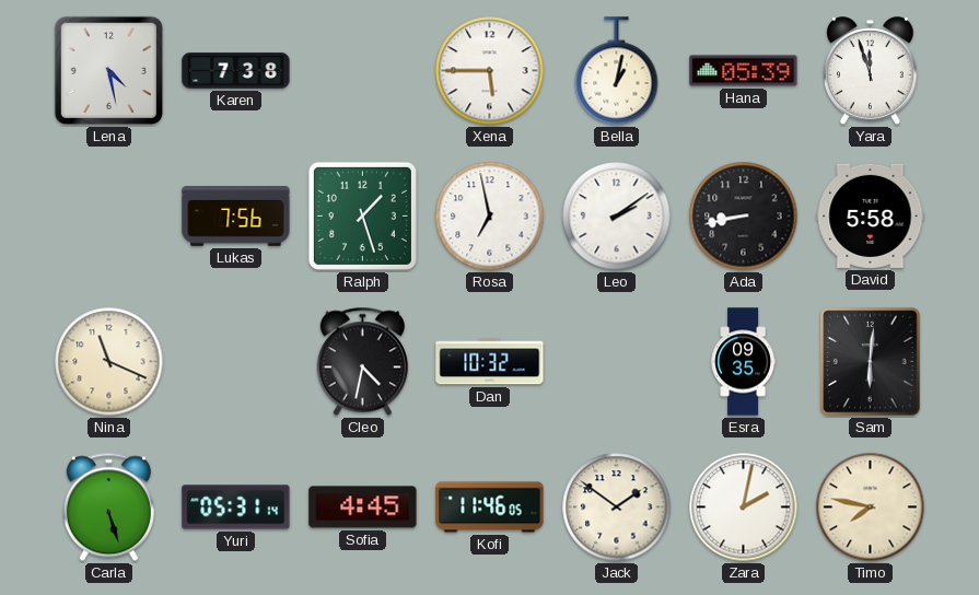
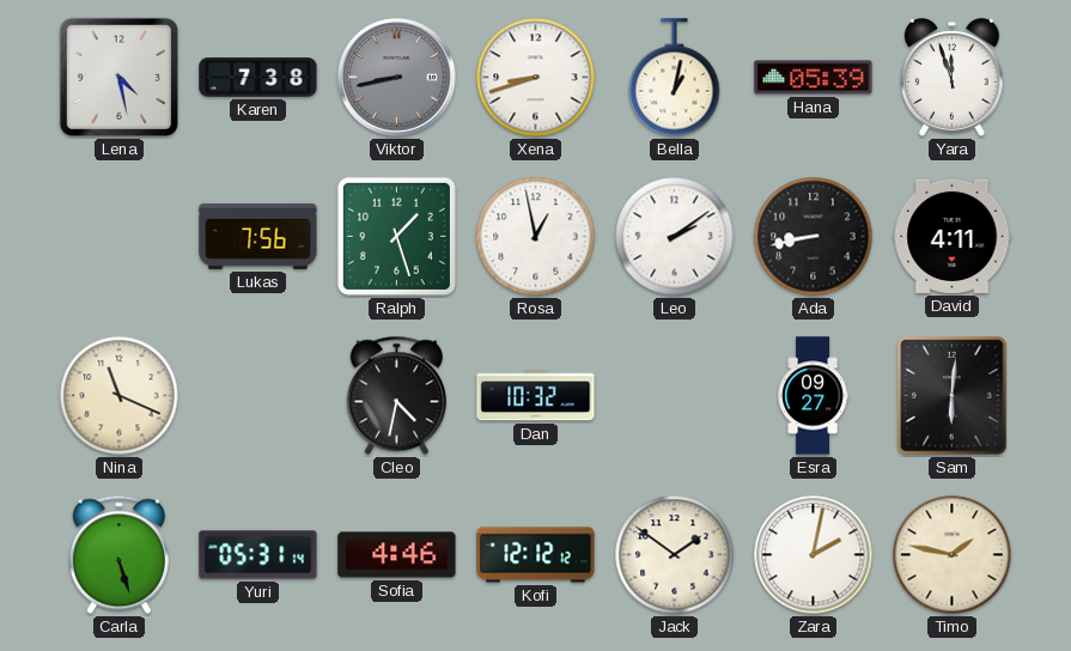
Viktor: none -> 8:43
Xena: 5:45 -> 8:42
Rosa: 6:58 -> 12:58
David: 5:58 -> 4:11
Esra: 09:35 -> 09:27
Sofia: 4:45 -> 4:46
Kofi: 11:46 -> 12:12
Timo: 7:47 -> 1:47
